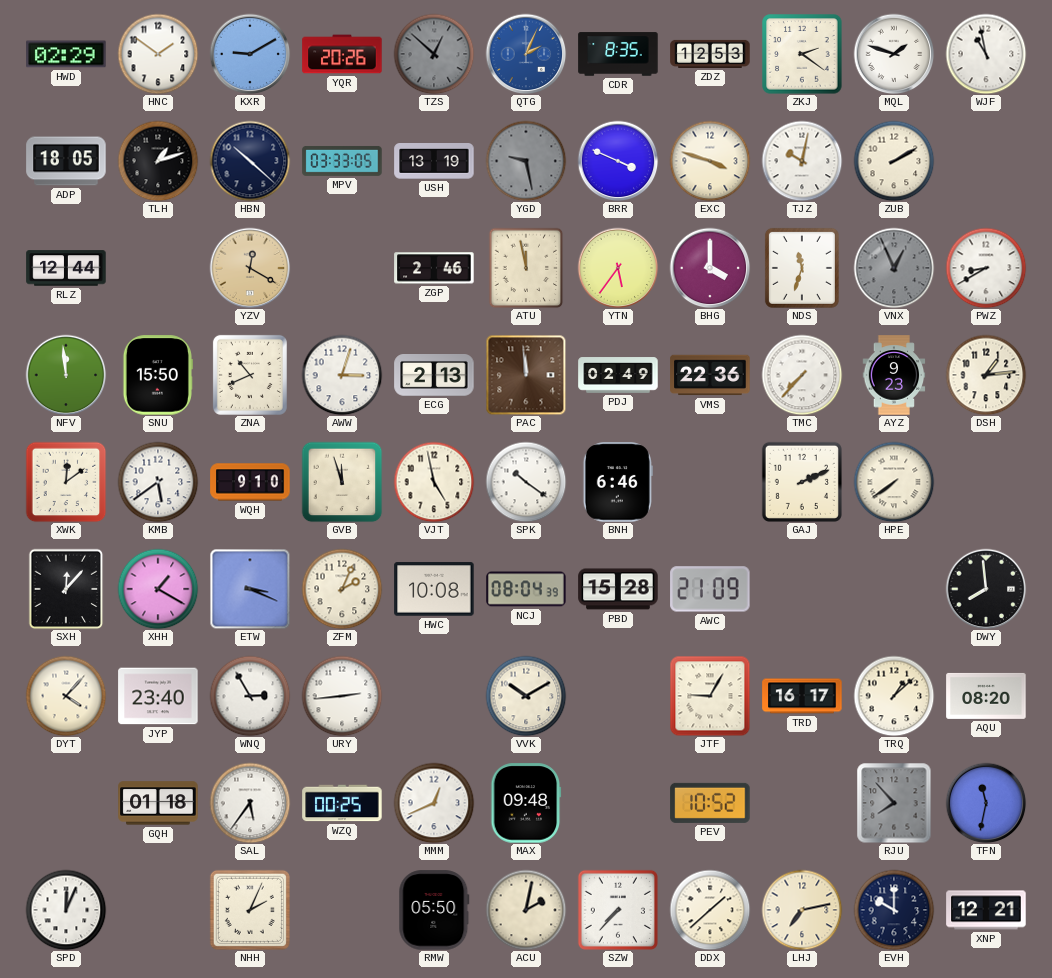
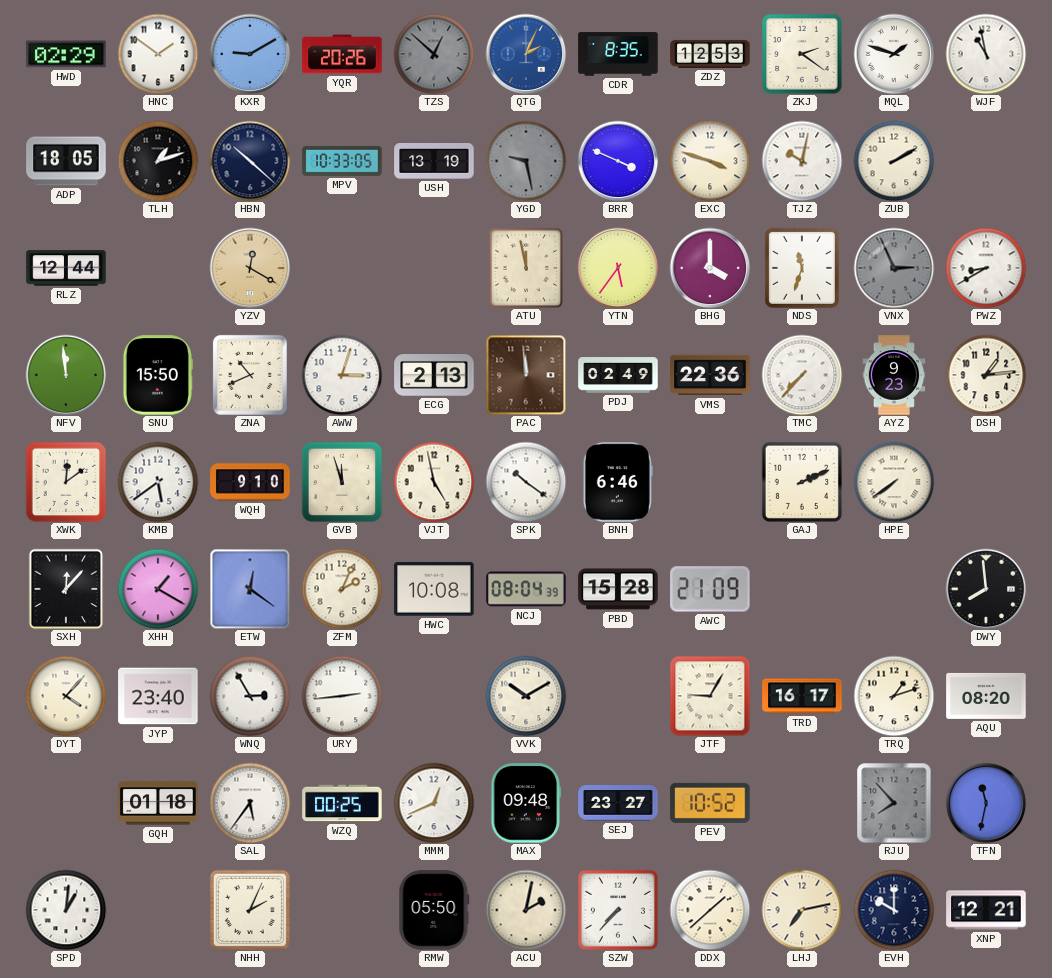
MPV: 03:33 -> 10:33
ZGP: 2:46 -> none
VNX: 12:56 -> 2:56
ETW: 3:19 -> 12:21
TRQ: 1:08 -> 1:12
SEJ: none -> 23:27
SPD: 12:04 -> 1:01
